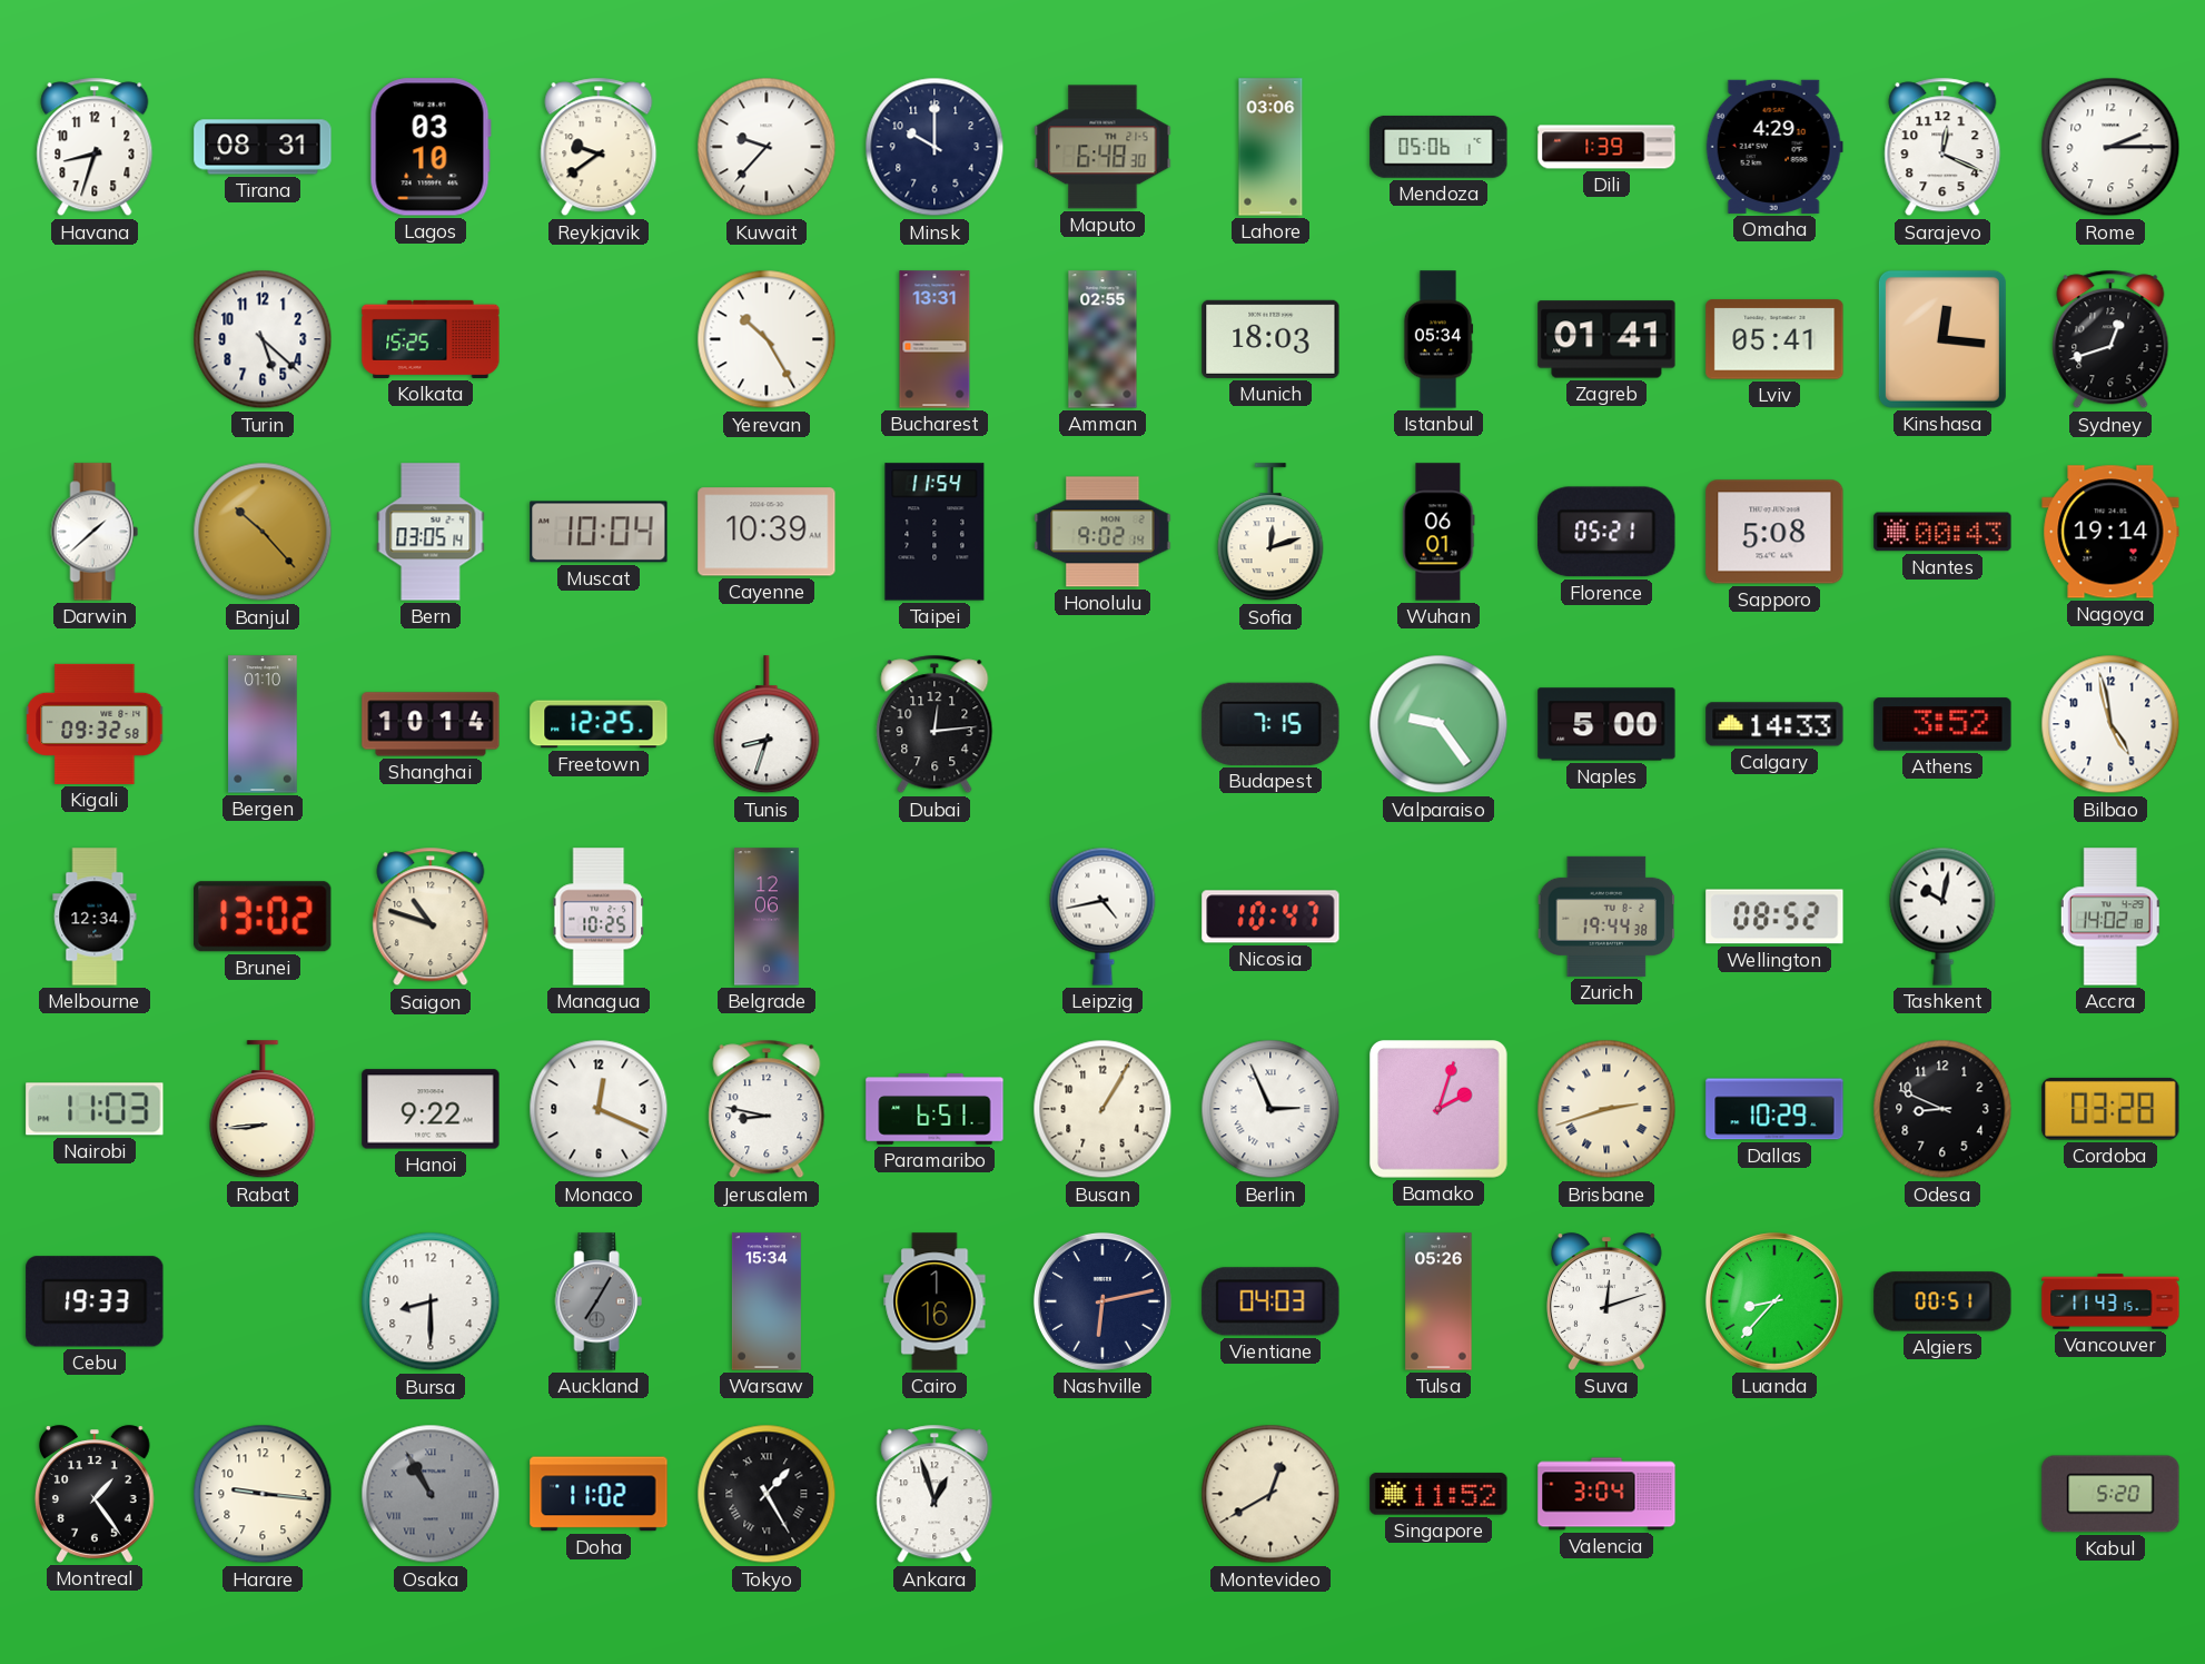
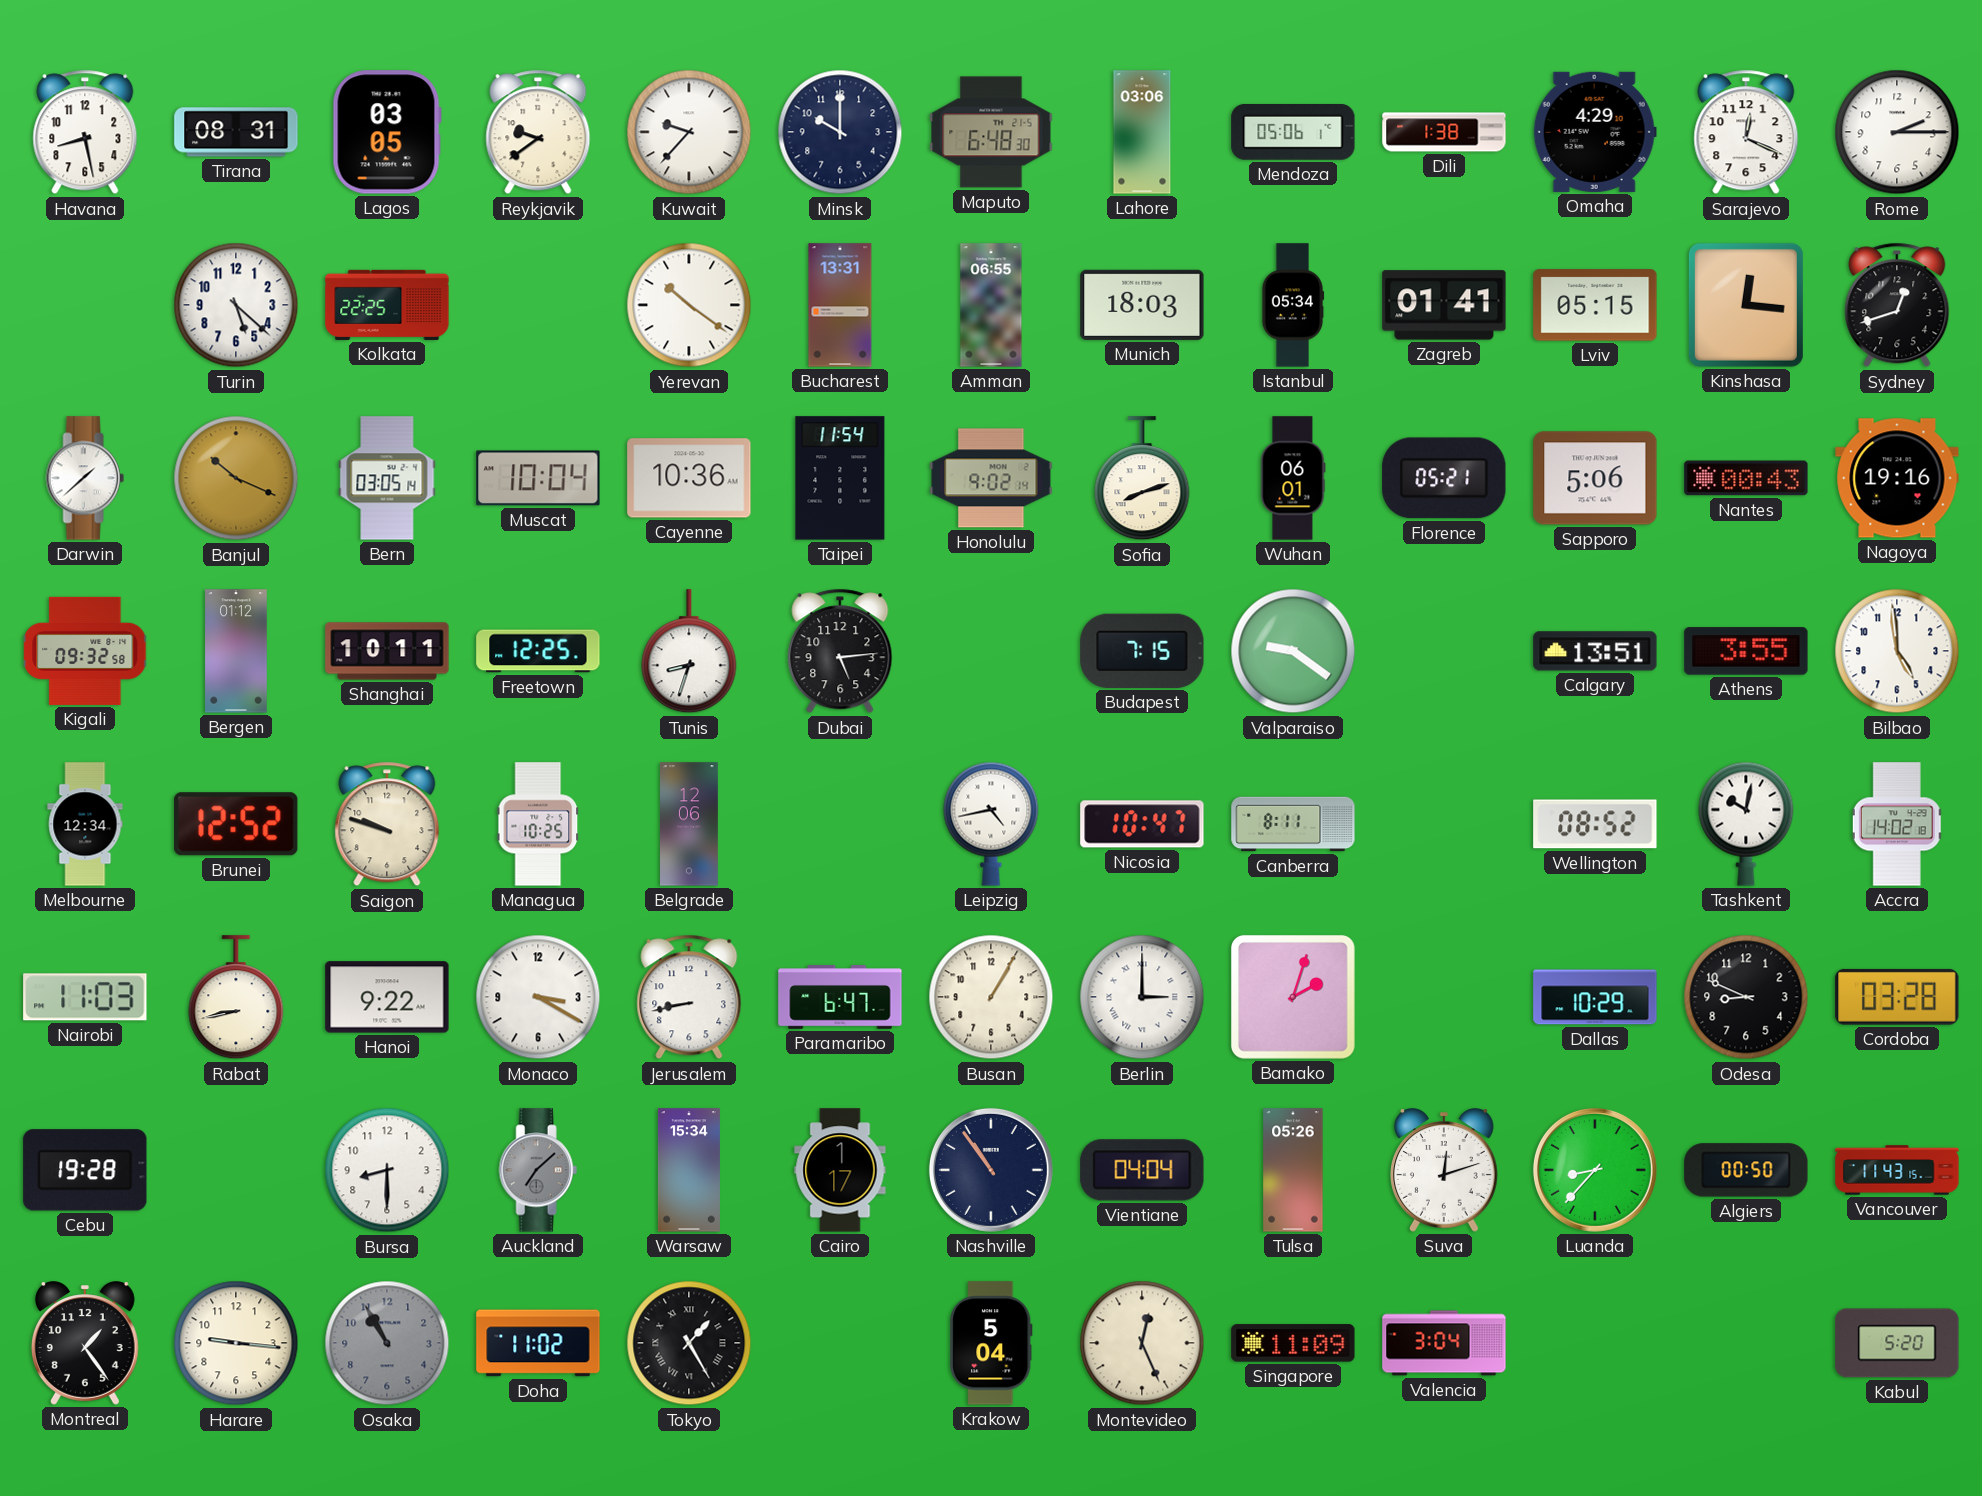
Havana: 8:33 -> 8:28
Lagos: 03:10 -> 03:05
Dili: 1:39 -> 1:38
Kolkata: 15:25 -> 22:25
Yerevan: 10:25 -> 10:21
Amman: 02:55 -> 06:55
Lviv: 05:41 -> 05:15
Banjul: 10:23 -> 10:19
Cayenne: 10:39 -> 10:36
Sofia: 12:12 -> 8:12
Sapporo: 5:08 -> 5:06
Nagoya: 19:14 -> 19:16
Bergen: 01:10 -> 01:12
Shanghai: 10:14 -> 10:11
Dubai: 12:14 -> 5:14
Valparaiso: 9:24 -> 9:21
Naples: 5:00 -> none
Calgary: 14:33 -> 13:51
Athens: 3:52 -> 3:55
Bilbao: 4:58 -> 4:59
Brunei: 13:02 -> 12:52
Saigon: 10:48 -> 9:48
Canberra: none -> 8:11
Zurich: 19:44 -> none
Rabat: 8:44 -> 8:43
Monaco: 12:19 -> 3:20
Jerusalem: 8:47 -> 8:43
Paramaribo: 6:51 -> 6:47
Berlin: 2:56 -> 3:00
Brisbane: 2:42 -> none
Cebu: 19:33 -> 19:28
Auckland: 7:05 -> 7:08
Cairo: 1:16 -> 1:17
Nashville: 6:13 -> 10:54
Vientiane: 04:03 -> 04:04
Algiers: 00:51 -> 00:50
Osaka numerals: Roman -> Arabic
Ankara: 12:57 -> none
Krakow: none -> 5:04
Montevideo: 12:40 -> 12:26
Singapore: 11:52 -> 11:09
